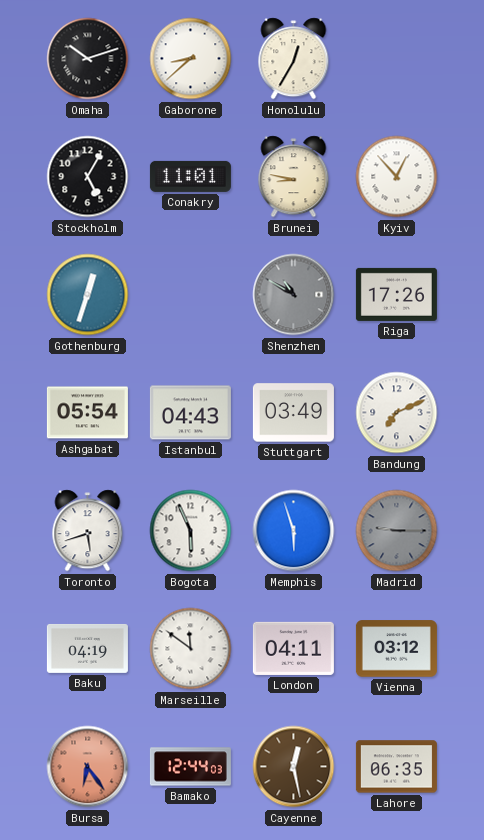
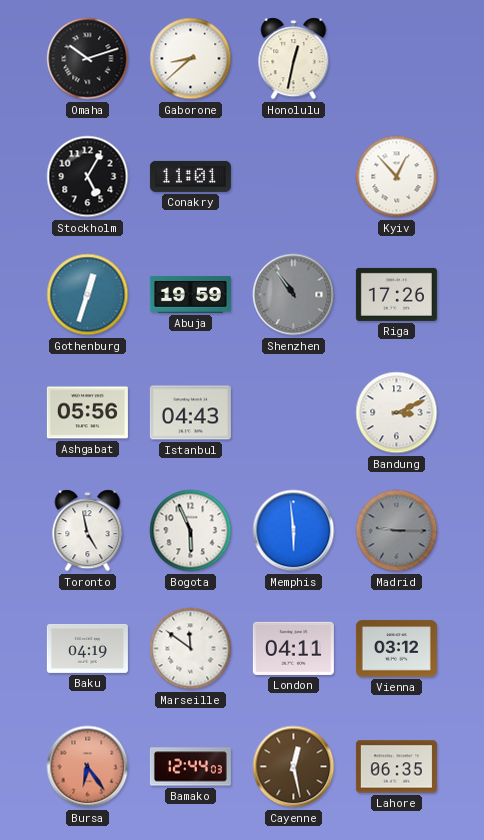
Honolulu: 12:35 -> 12:32
Brunei: 8:47 -> none
Abuja: none -> 19:59
Shenzhen: 10:50 -> 10:54
Ashgabat: 05:54 -> 05:56
Stuttgart: 03:49 -> none
Bandung: 7:11 -> 3:11
Toronto: 5:42 -> 4:58
Memphis: 5:57 -> 5:59
